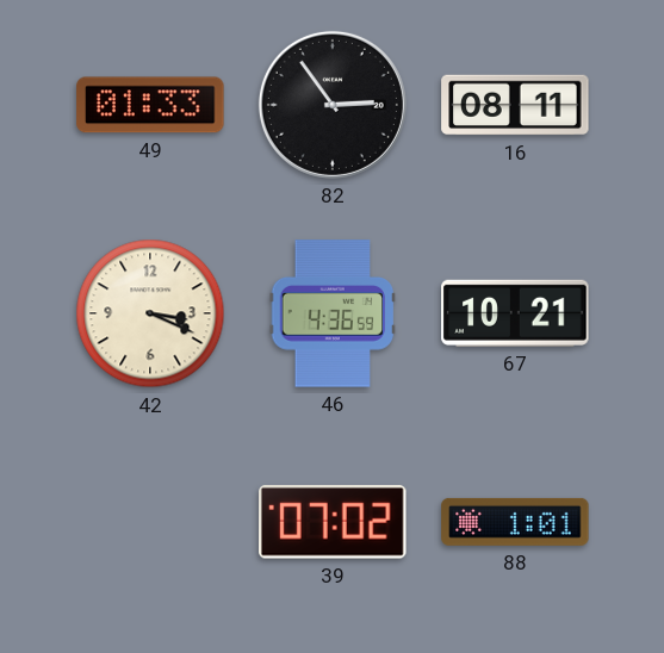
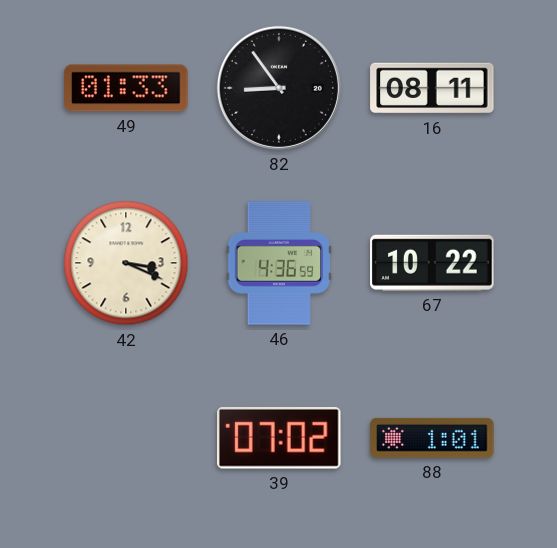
82: 2:54 -> 8:54
67: 10:21 -> 10:22
